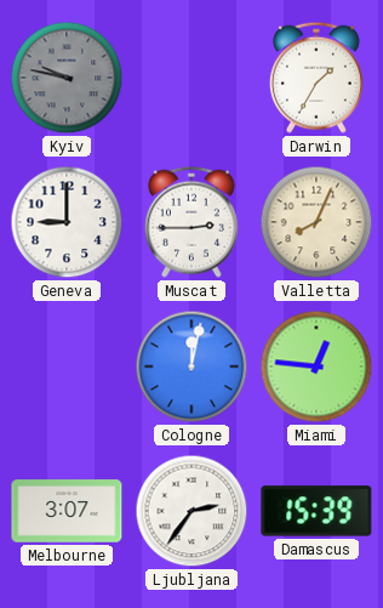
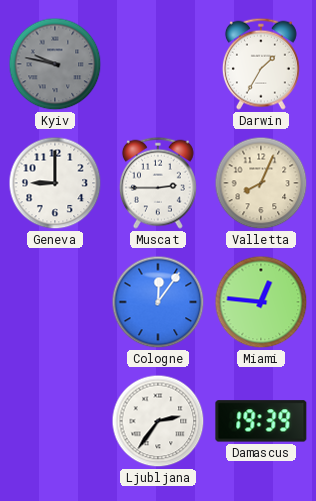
Cologne: 12:02 -> 12:06
Melbourne: 3:07 -> none
Damascus: 15:39 -> 19:39
